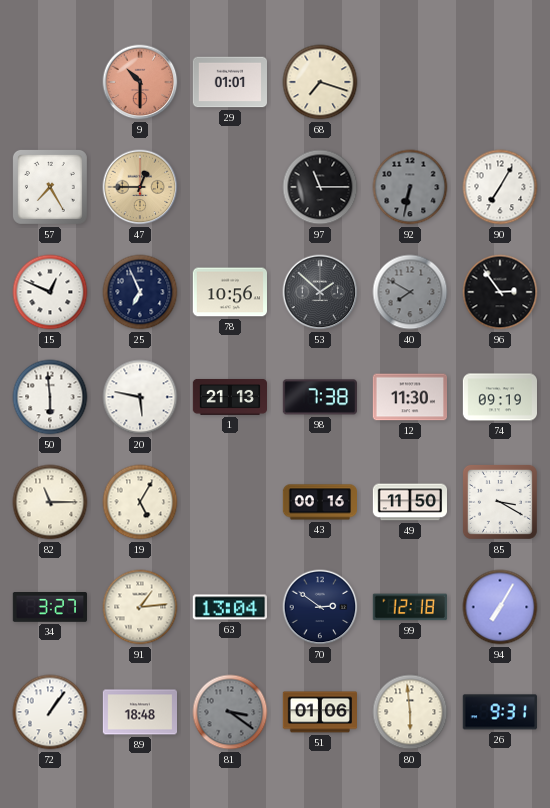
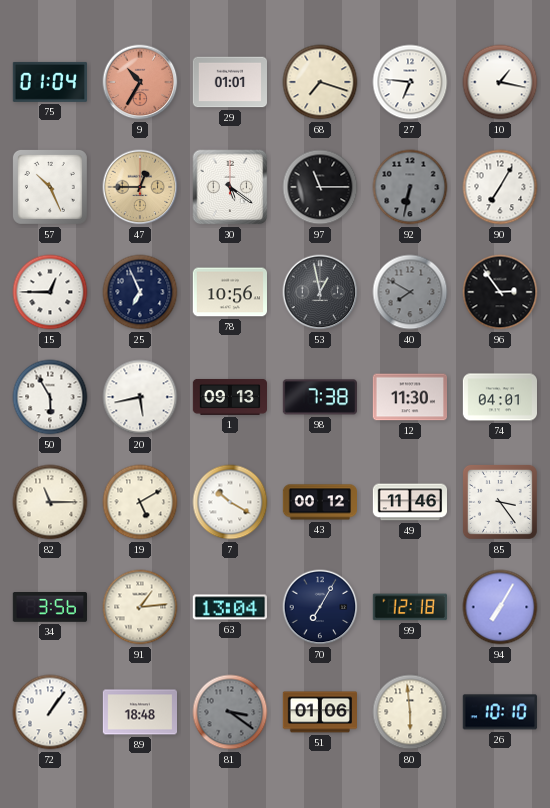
75: none -> 01:04
9: 10:30 -> 10:35
27: none -> 6:46
10: none -> 1:17
57: 7:25 -> 10:26
30: none -> 5:21
15: 12:49 -> 12:45
53: 1:52 -> 12:58
50: 5:59 -> 5:55
20: 5:47 -> 5:43
1: 21:13 -> 09:13
74: 09:19 -> 04:01
19: 5:05 -> 5:10
7: none -> 10:20
43: 00:16 -> 00:12
49: 11:50 -> 11:46
85: 3:20 -> 3:24
34: 3:27 -> 3:56
70: 2:51 -> 7:05
26: 9:31 -> 10:10
